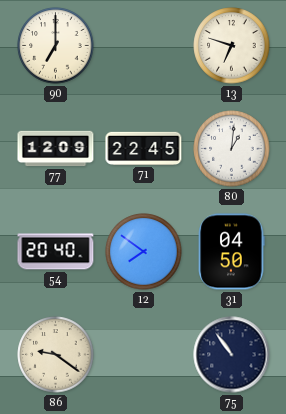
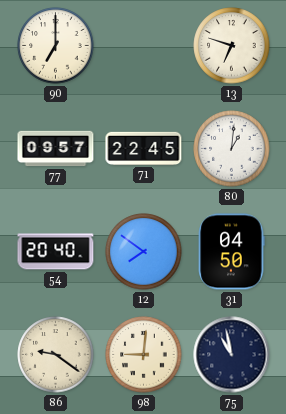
77: 12:09 -> 09:57
98: none -> 9:01
75: 10:54 -> 10:58
